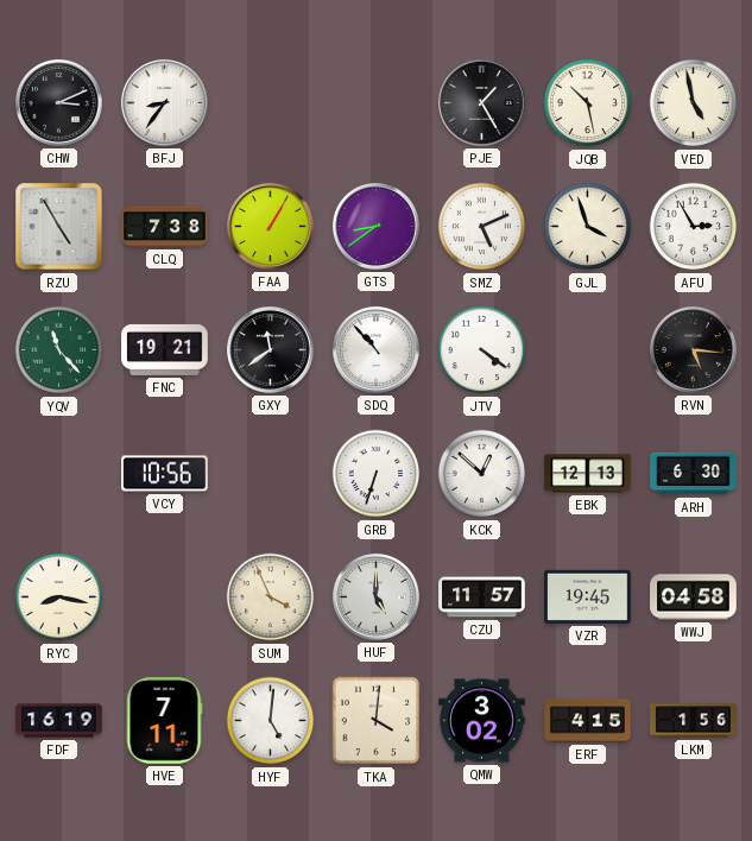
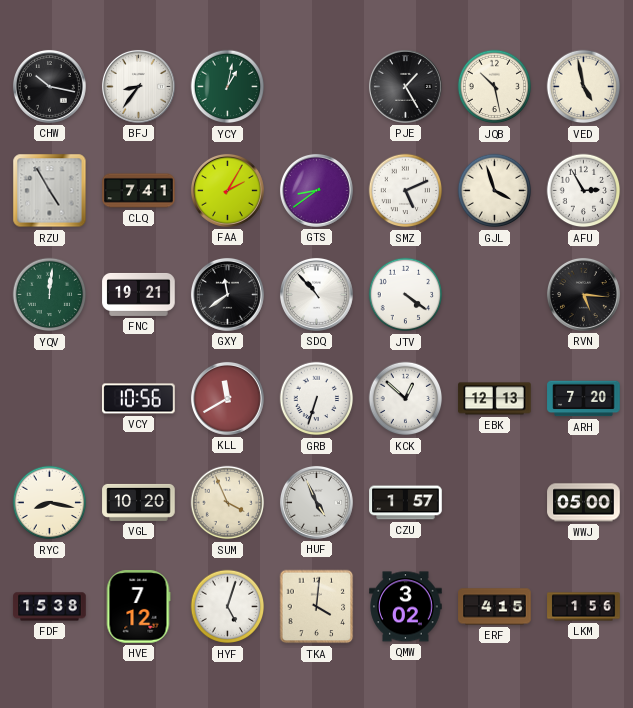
CHW: 3:11 -> 10:17
YCY: none -> 1:02
CLQ: 7:38 -> 7:41
FAA: 1:05 -> 2:05
YQV: 11:23 -> 12:01
KLL: none -> 11:40
ARH: 6:30 -> 7:20
VGL: none -> 10:20
HUF: 5:00 -> 4:56
CZU: 11:57 -> 1:57
VZR: 19:45 -> none
WWJ: 04:58 -> 05:00
FDF: 16:19 -> 15:38
HVE: 7:11 -> 7:12
HYF: 5:01 -> 5:03
